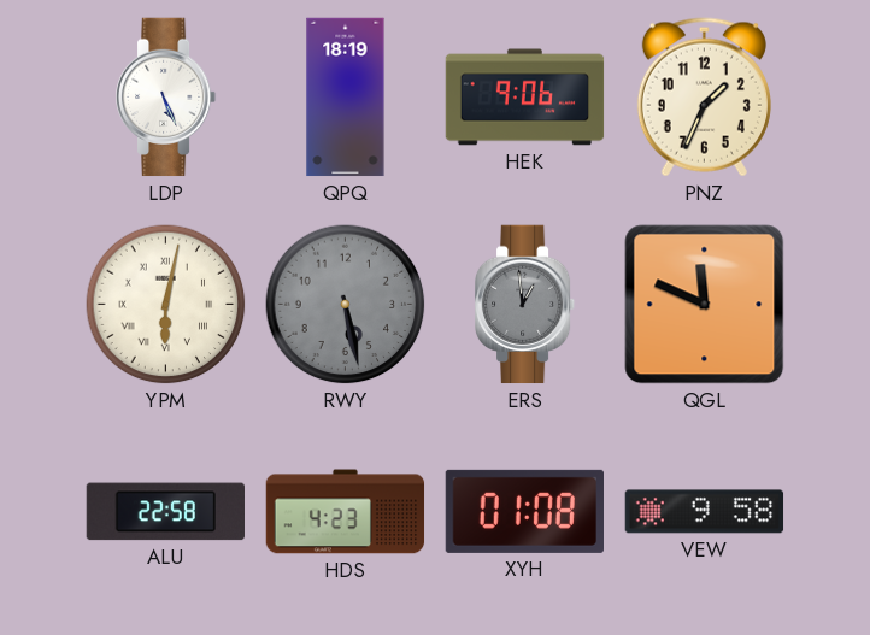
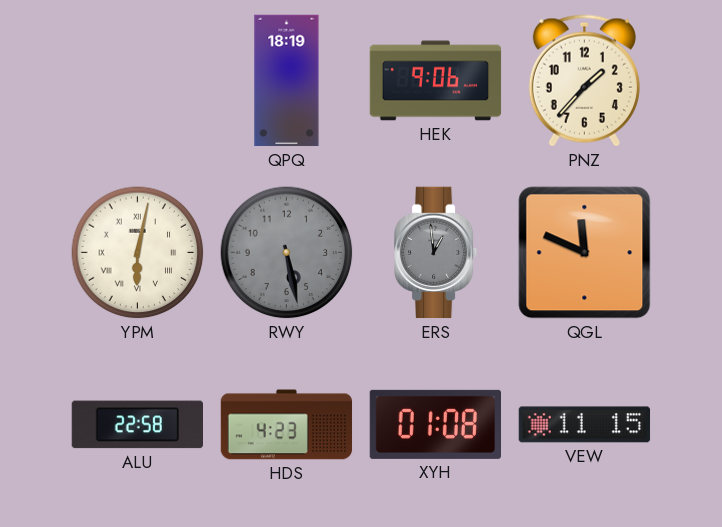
LDP: 5:26 -> none
PNZ: 1:34 -> 1:37
VEW: 9:58 -> 11:15
